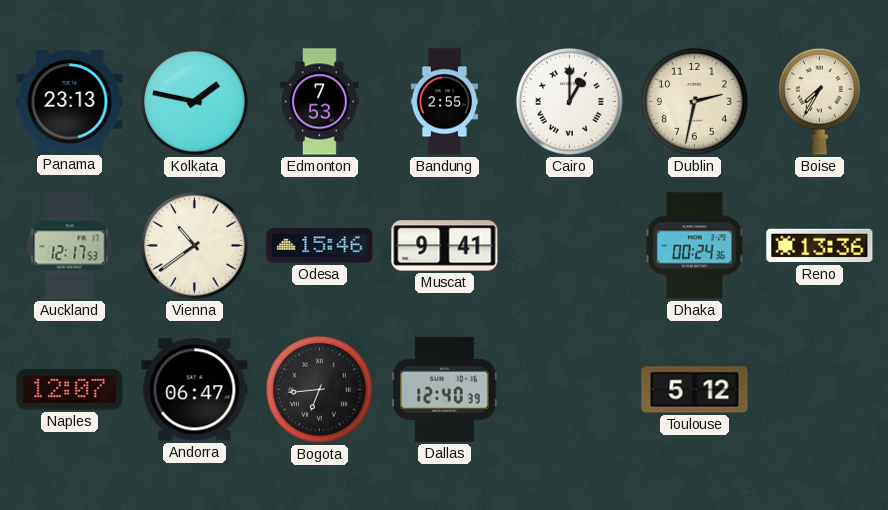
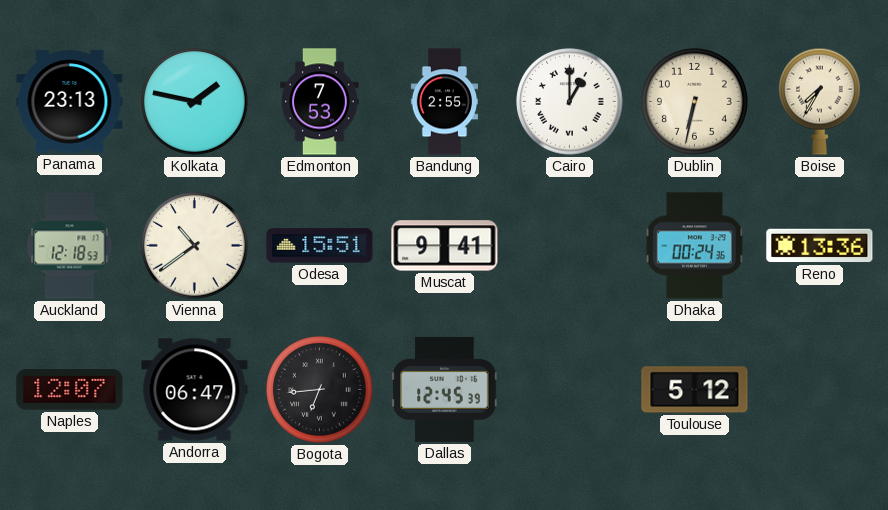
Dublin: 2:32 -> 6:32
Auckland: 12:17 -> 12:18
Odesa: 15:46 -> 15:51
Dallas: 12:40 -> 12:45
